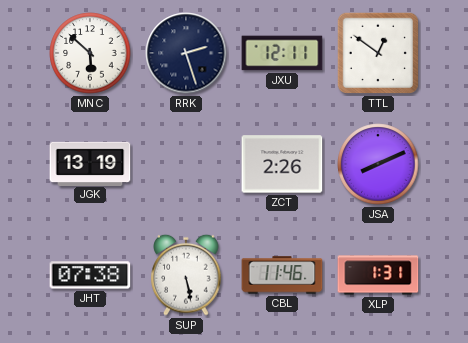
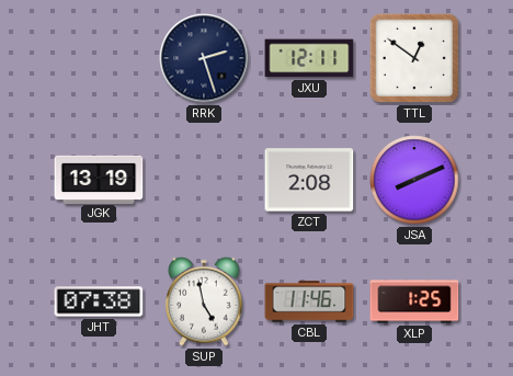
MNC: 5:52 -> none
ZCT: 2:26 -> 2:08
SUP: 5:28 -> 4:58
XLP: 1:31 -> 1:25
